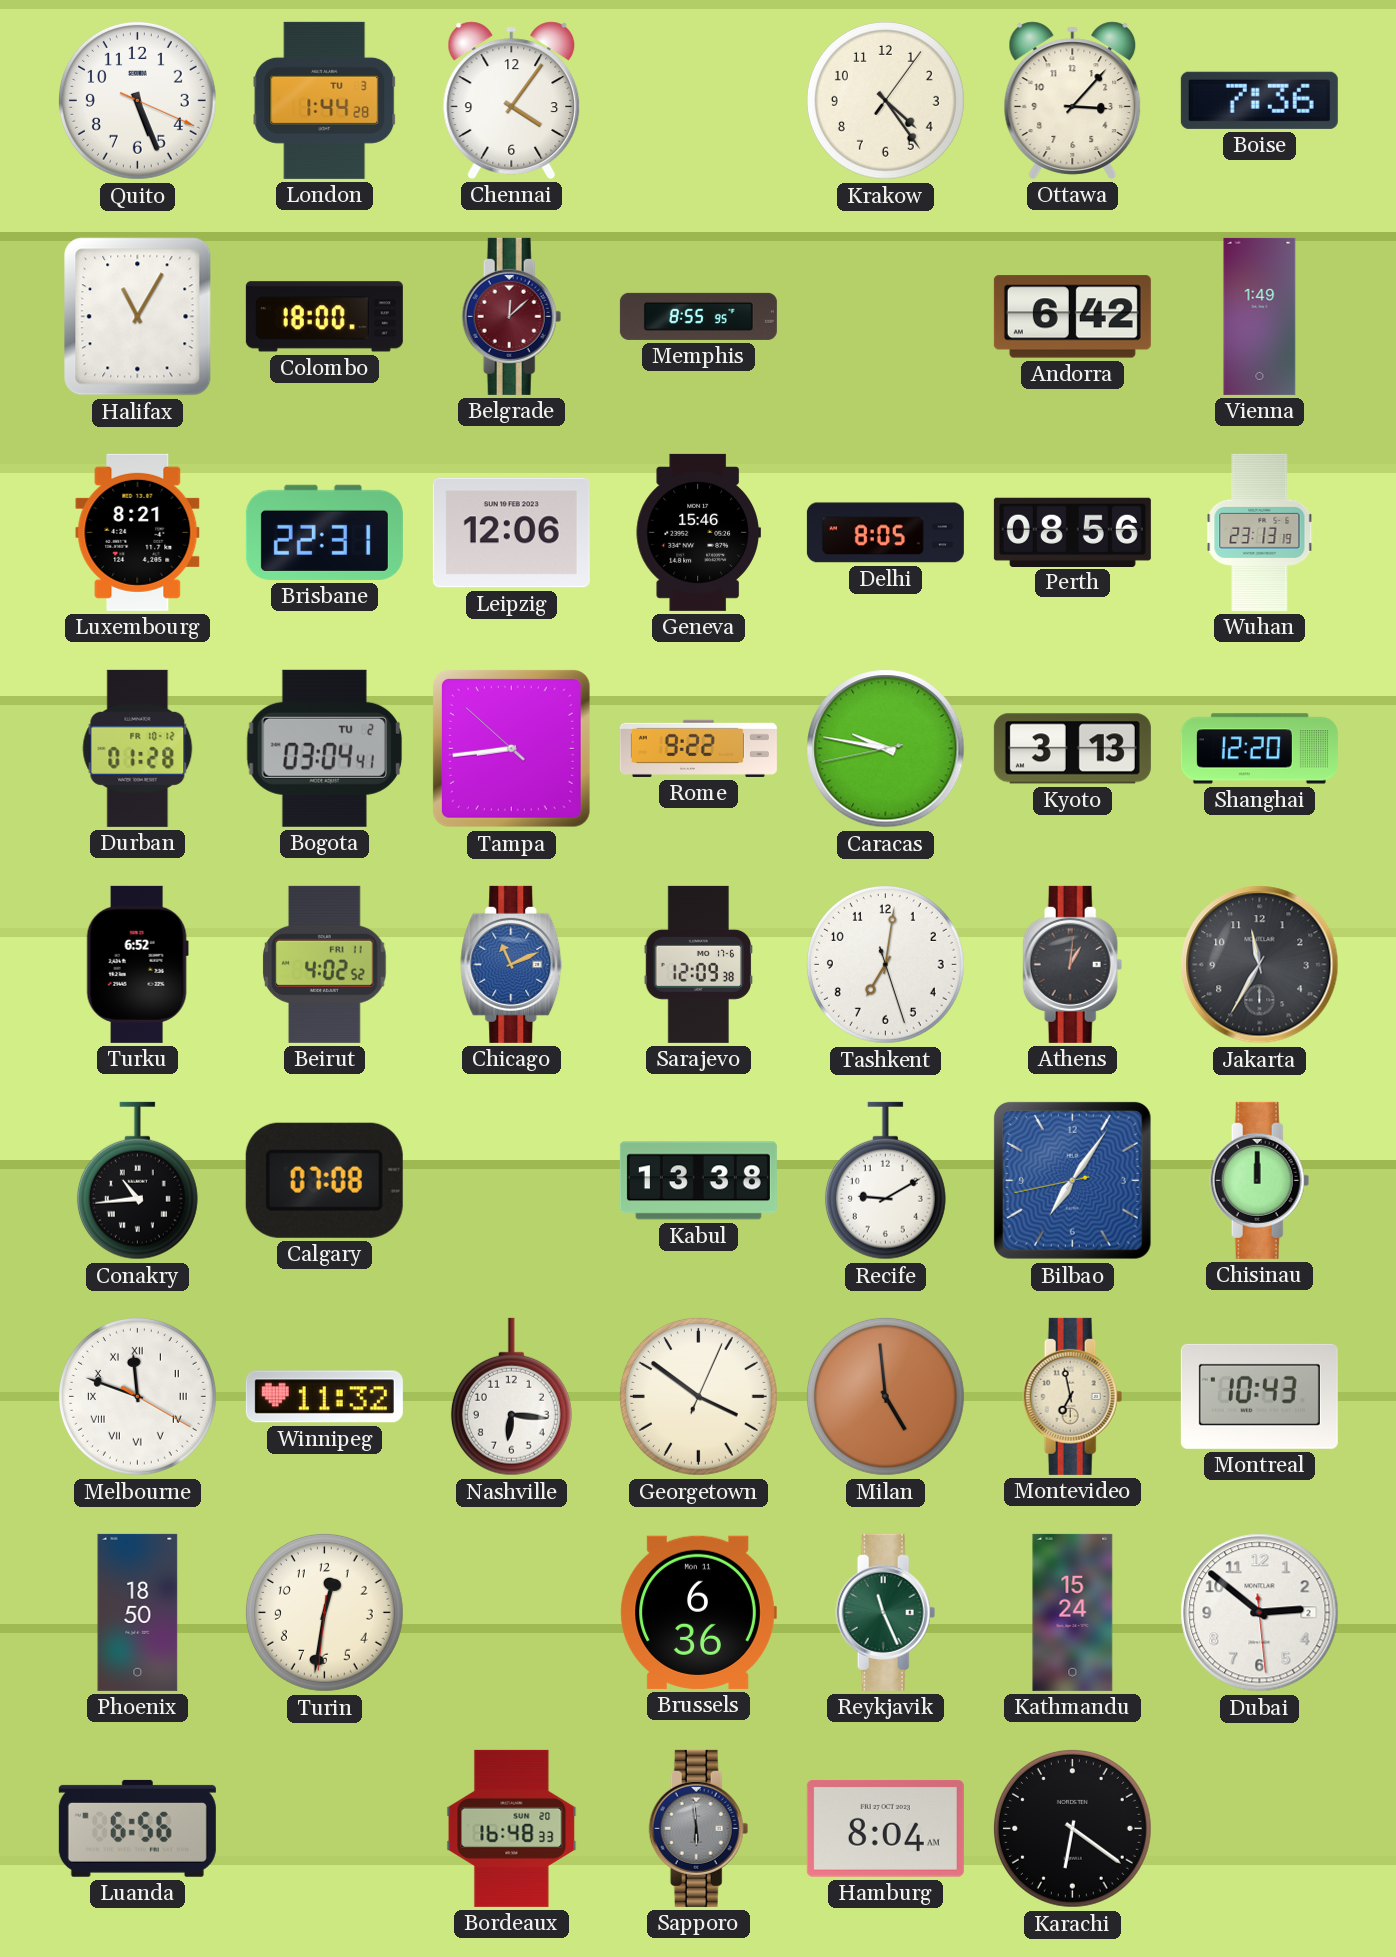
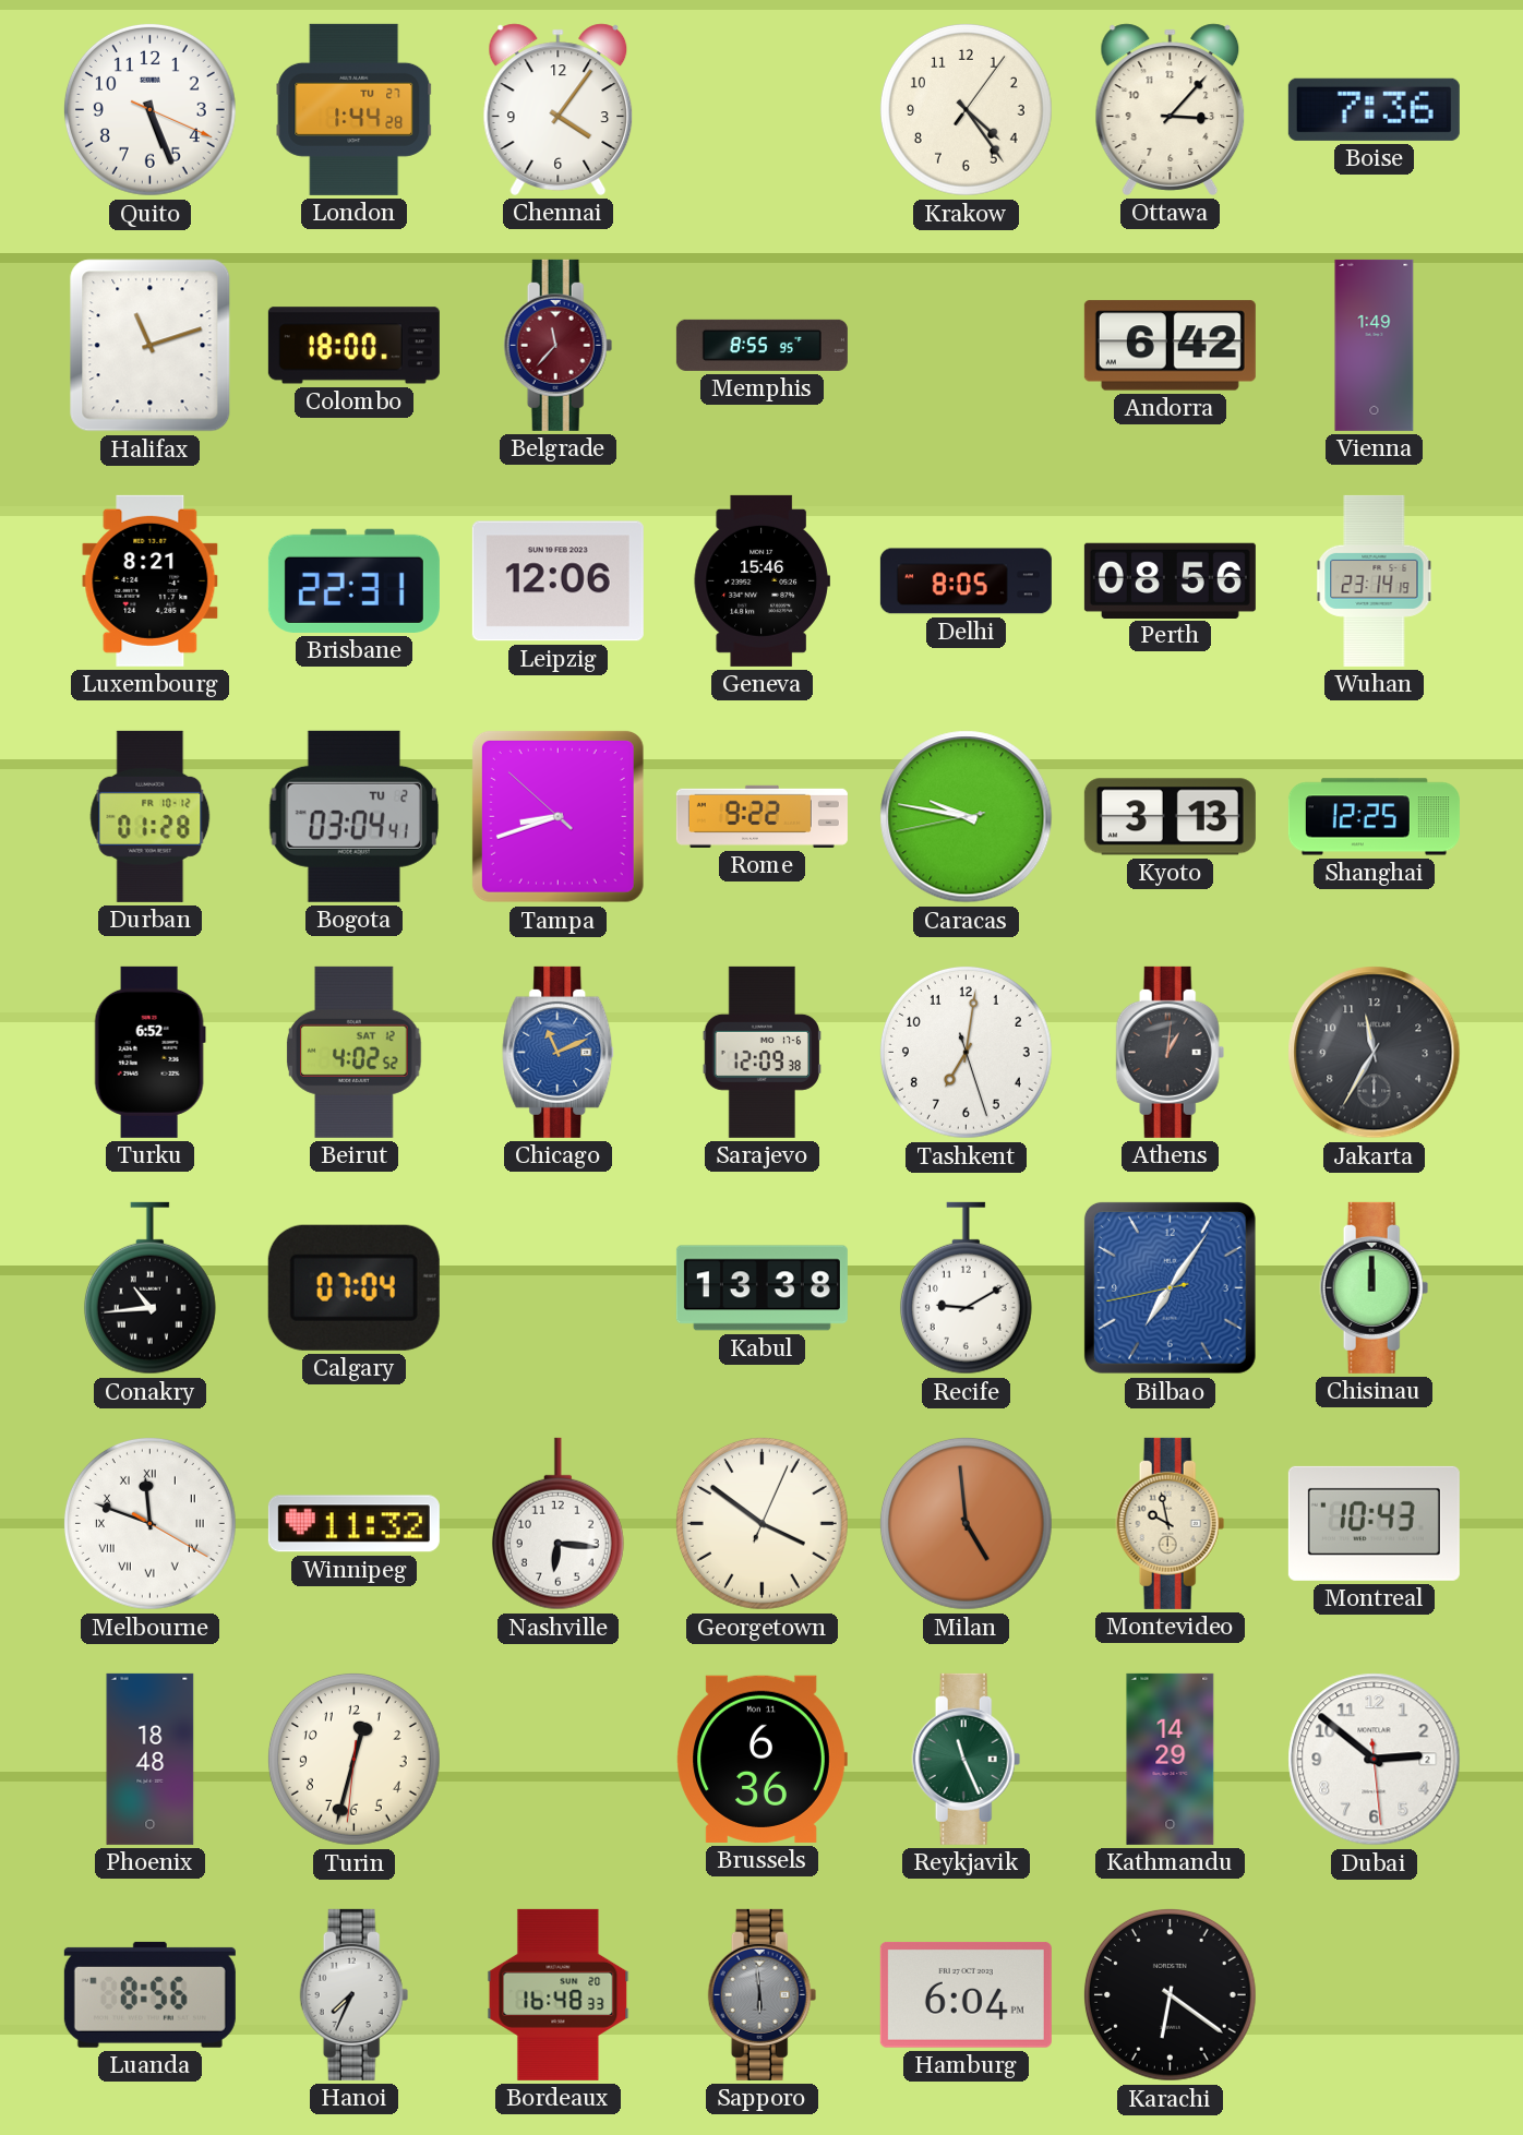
London date: TU 3 -> TU 27
Halifax: 11:05 -> 11:12
Belgrade: 12:08 -> 11:37
Wuhan: 23:13 -> 23:14
Tampa: 8:43 -> 8:41
Shanghai: 12:20 -> 12:25
Beirut date: FRI 11 -> SAT 12
Calgary: 07:08 -> 07:04
Montevideo: 6:58 -> 9:58
Phoenix: 18:50 -> 18:48
Turin: 12:31 -> 12:32
Kathmandu: 15:24 -> 14:29
Luanda: 6:56 -> 8:56
Hanoi: none -> 7:34
Hamburg: 8:04 -> 6:04
